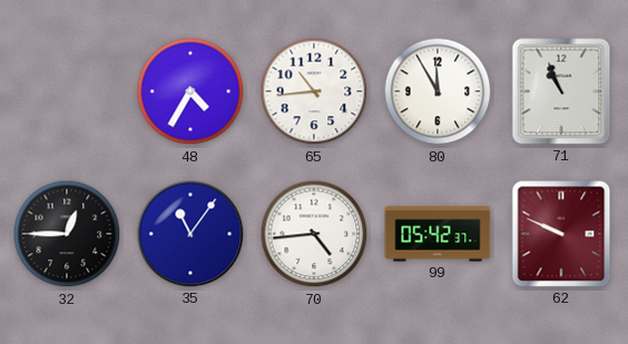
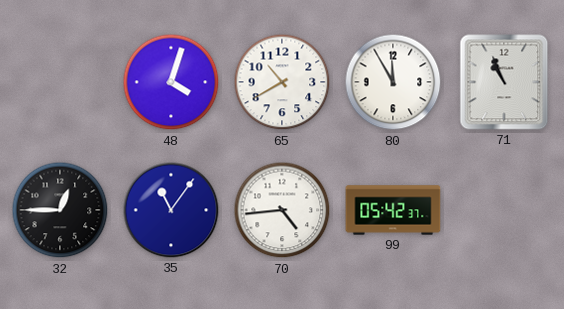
48: 4:35 -> 4:03
65: 10:44 -> 10:40
62: 9:49 -> none
